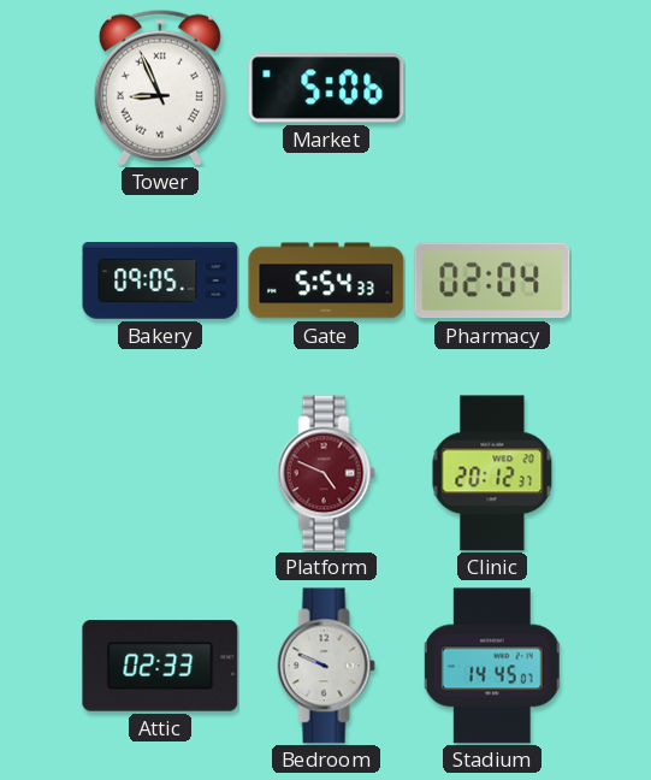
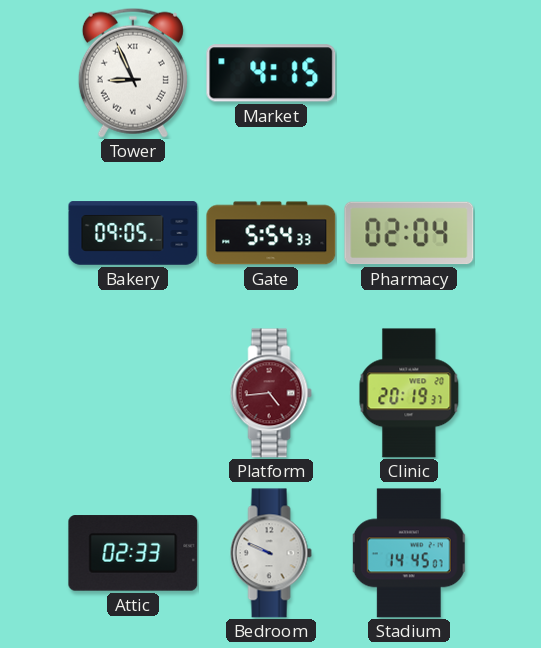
Market: 5:06 -> 4:15
Platform: 4:49 -> 4:44
Clinic: 20:12 -> 20:19
